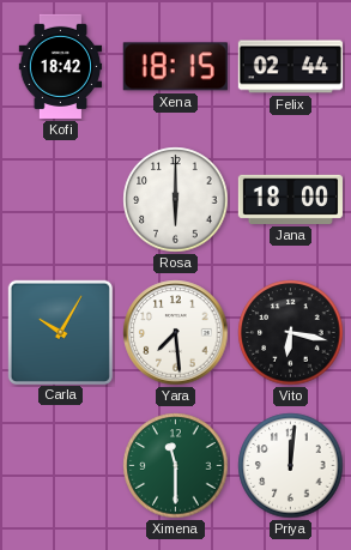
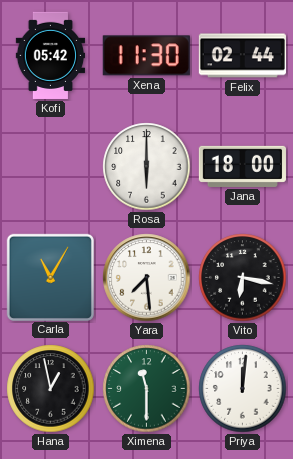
Kofi: 18:42 -> 05:42
Xena: 18:15 -> 11:30
Carla: 10:05 -> 11:05
Hana: none -> 12:58
